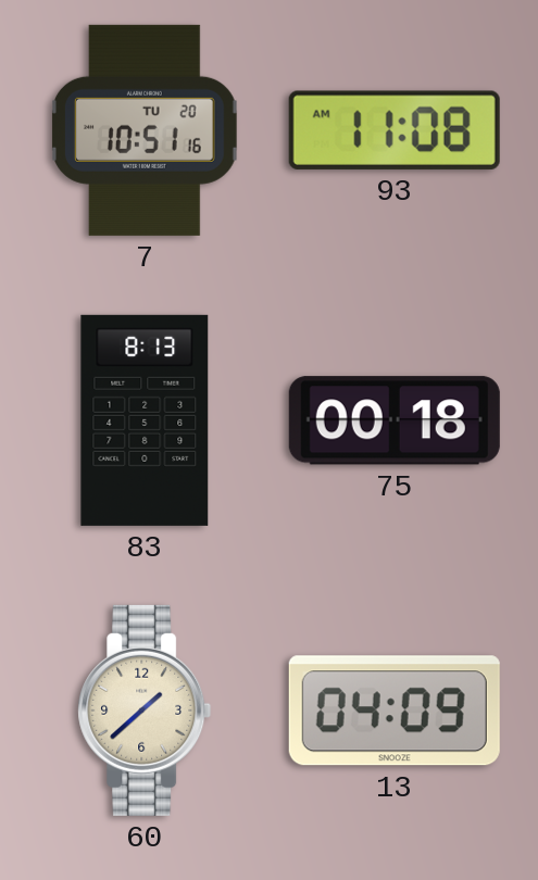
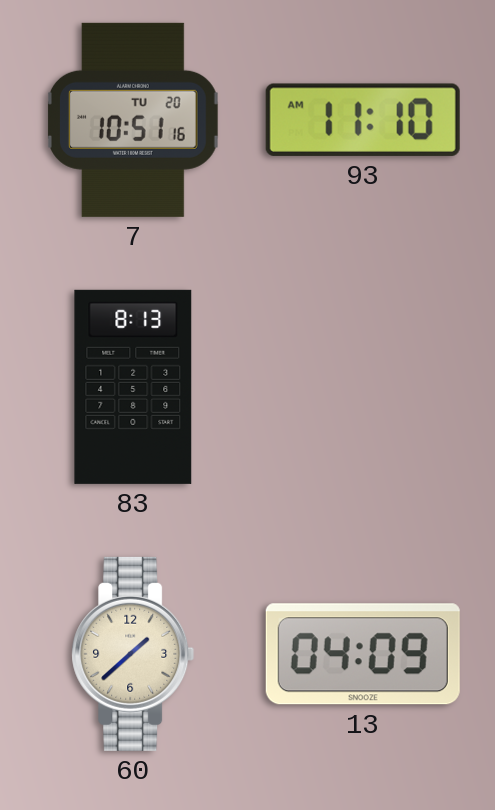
93: 11:08 -> 11:10
75: 00:18 -> none
